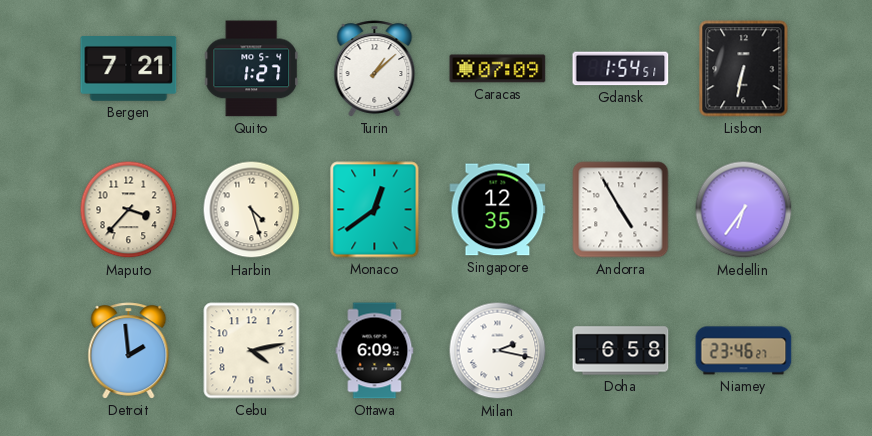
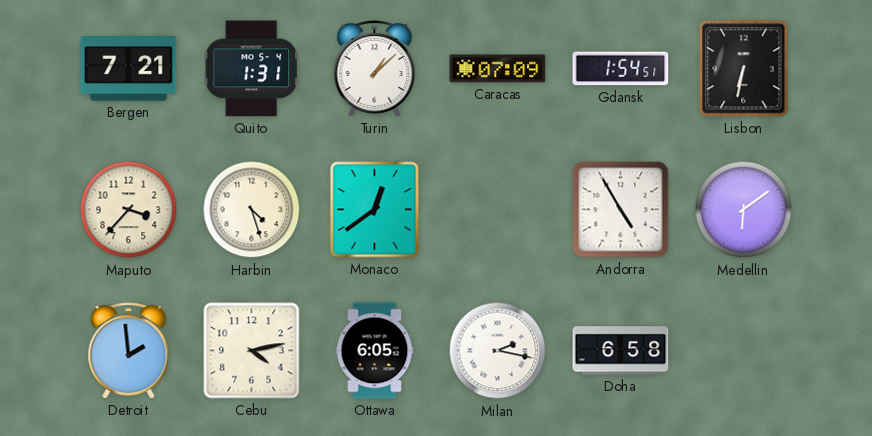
Quito: 1:27 -> 1:31
Singapore: 12:35 -> none
Medellin: 6:36 -> 6:09
Ottawa: 6:09 -> 6:05
Niamey: 23:46 -> none
